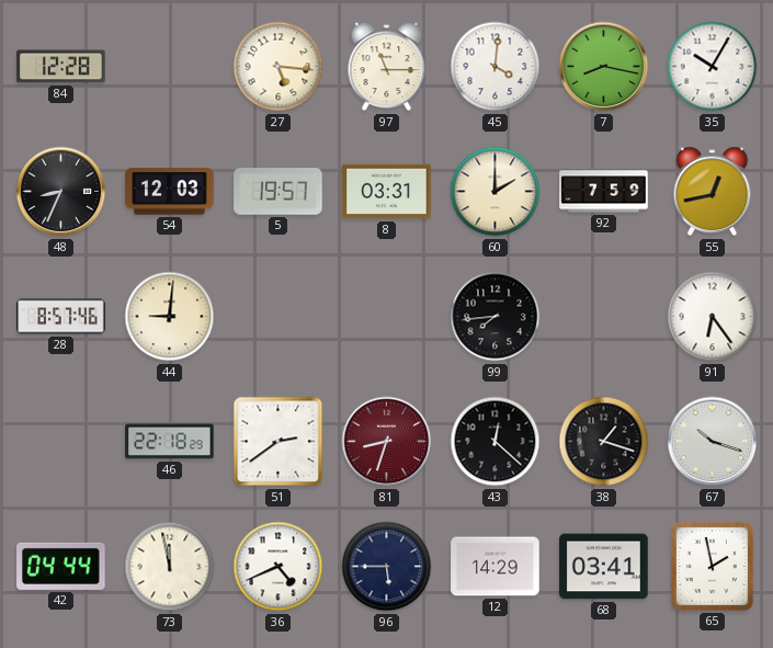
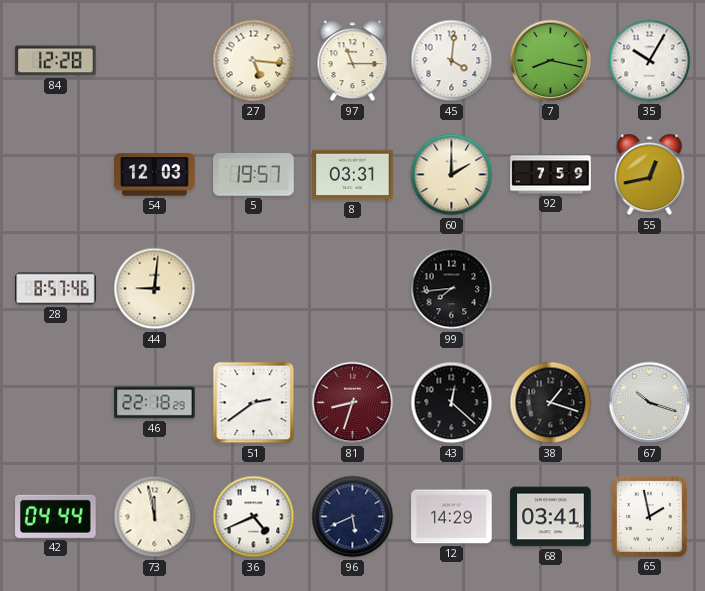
48: 8:34 -> none
91: 6:24 -> none
96: 5:45 -> 5:41
